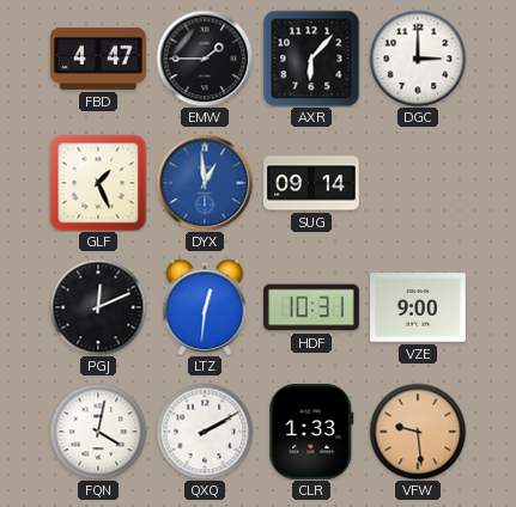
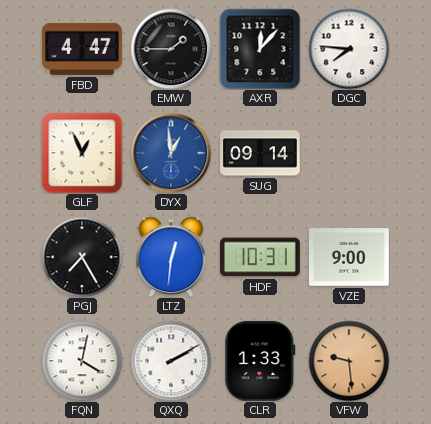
AXR: 6:07 -> 12:07
DGC: 3:00 -> 7:46
GLF: 1:26 -> 12:56
PGJ: 12:11 -> 7:25
